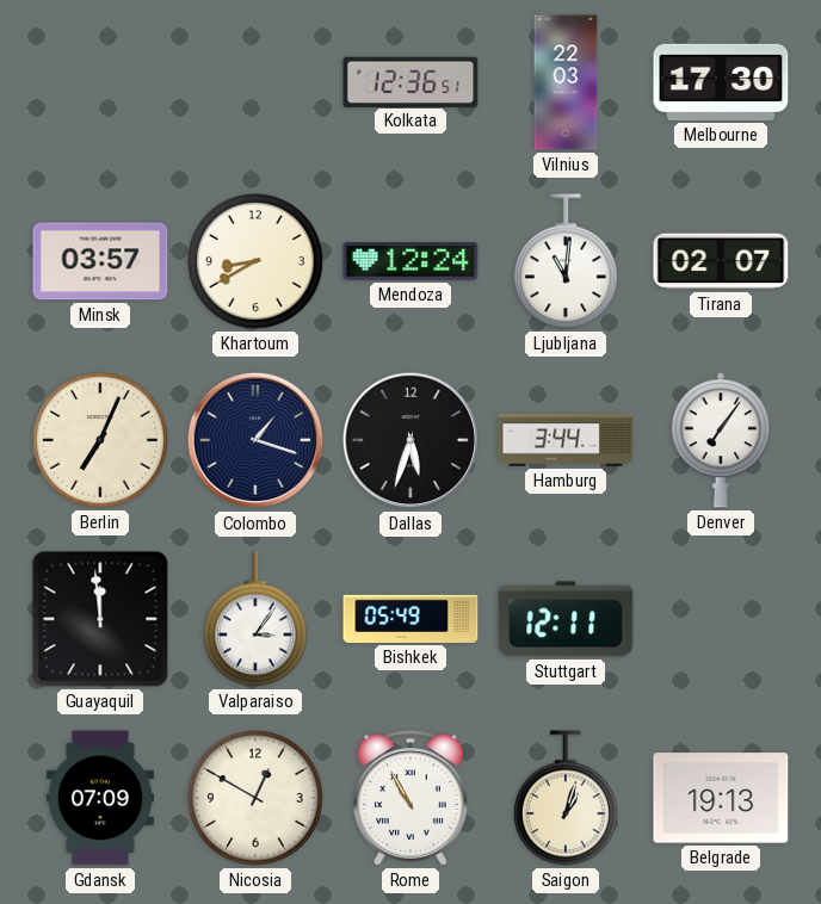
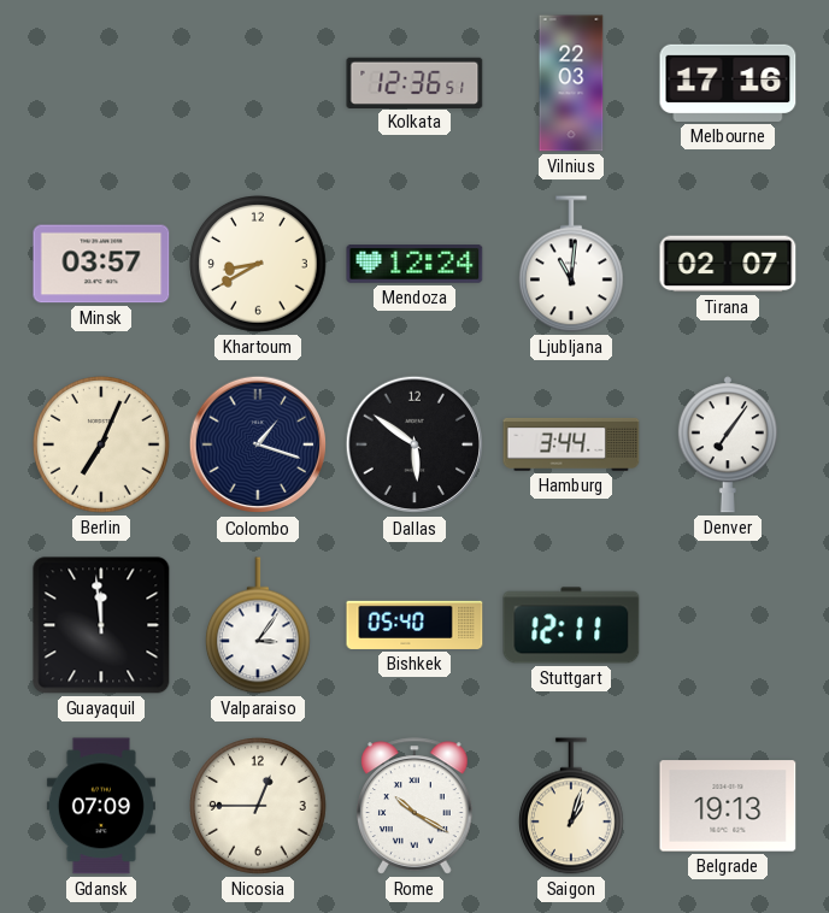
Melbourne: 17:30 -> 17:16
Dallas: 5:33 -> 5:51
Bishkek: 05:49 -> 05:40
Nicosia: 12:50 -> 12:45
Rome: 10:55 -> 10:20
